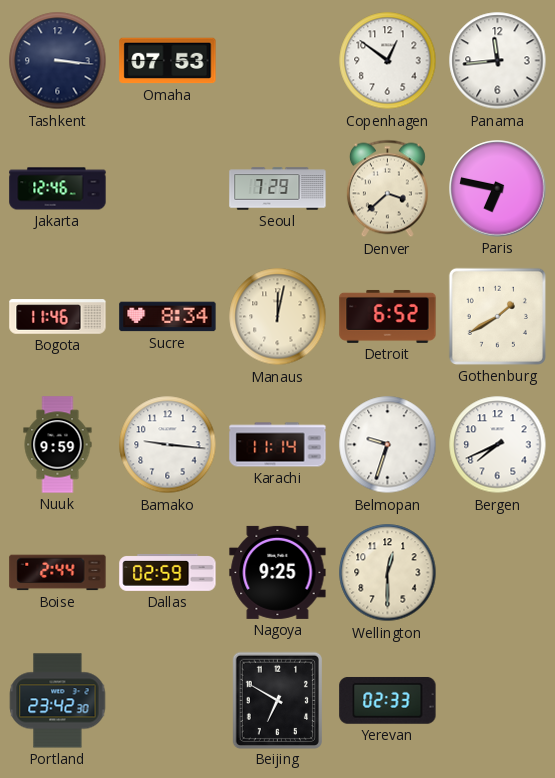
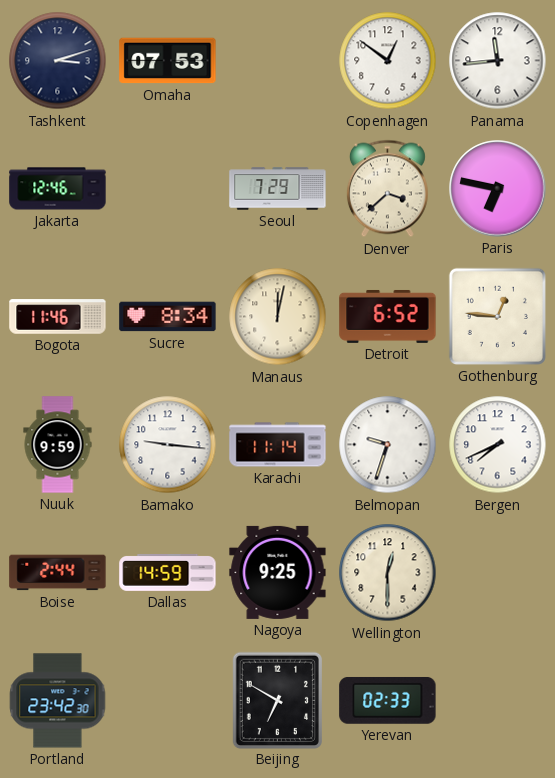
Tashkent: 3:16 -> 3:12
Gothenburg: 1:40 -> 12:46
Dallas: 02:59 -> 14:59
